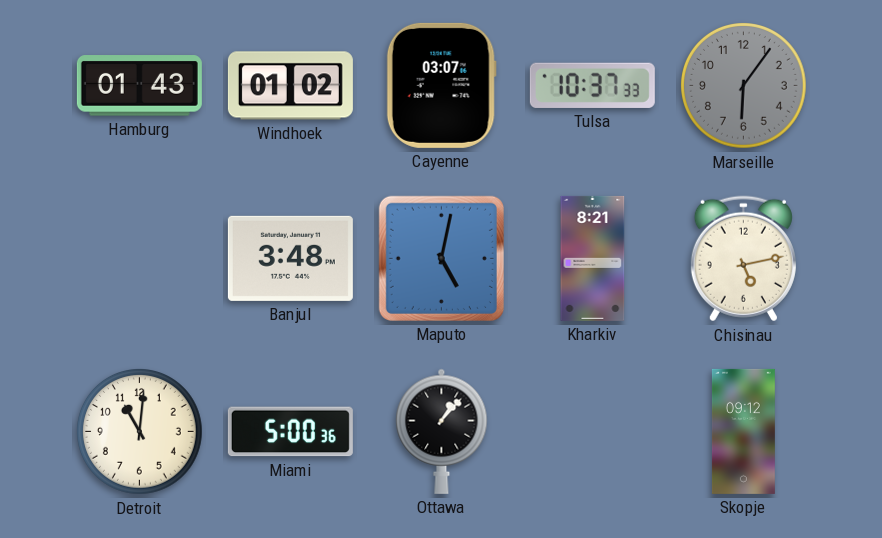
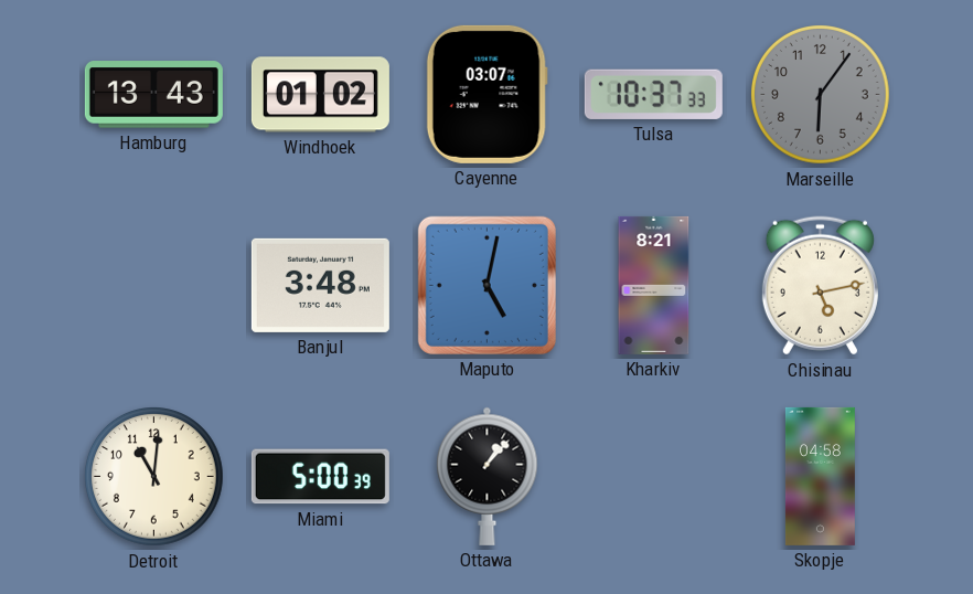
Hamburg: 01:43 -> 13:43
Miami: 5:00:36 -> 5:00:39
Skopje: 09:12 -> 04:58
